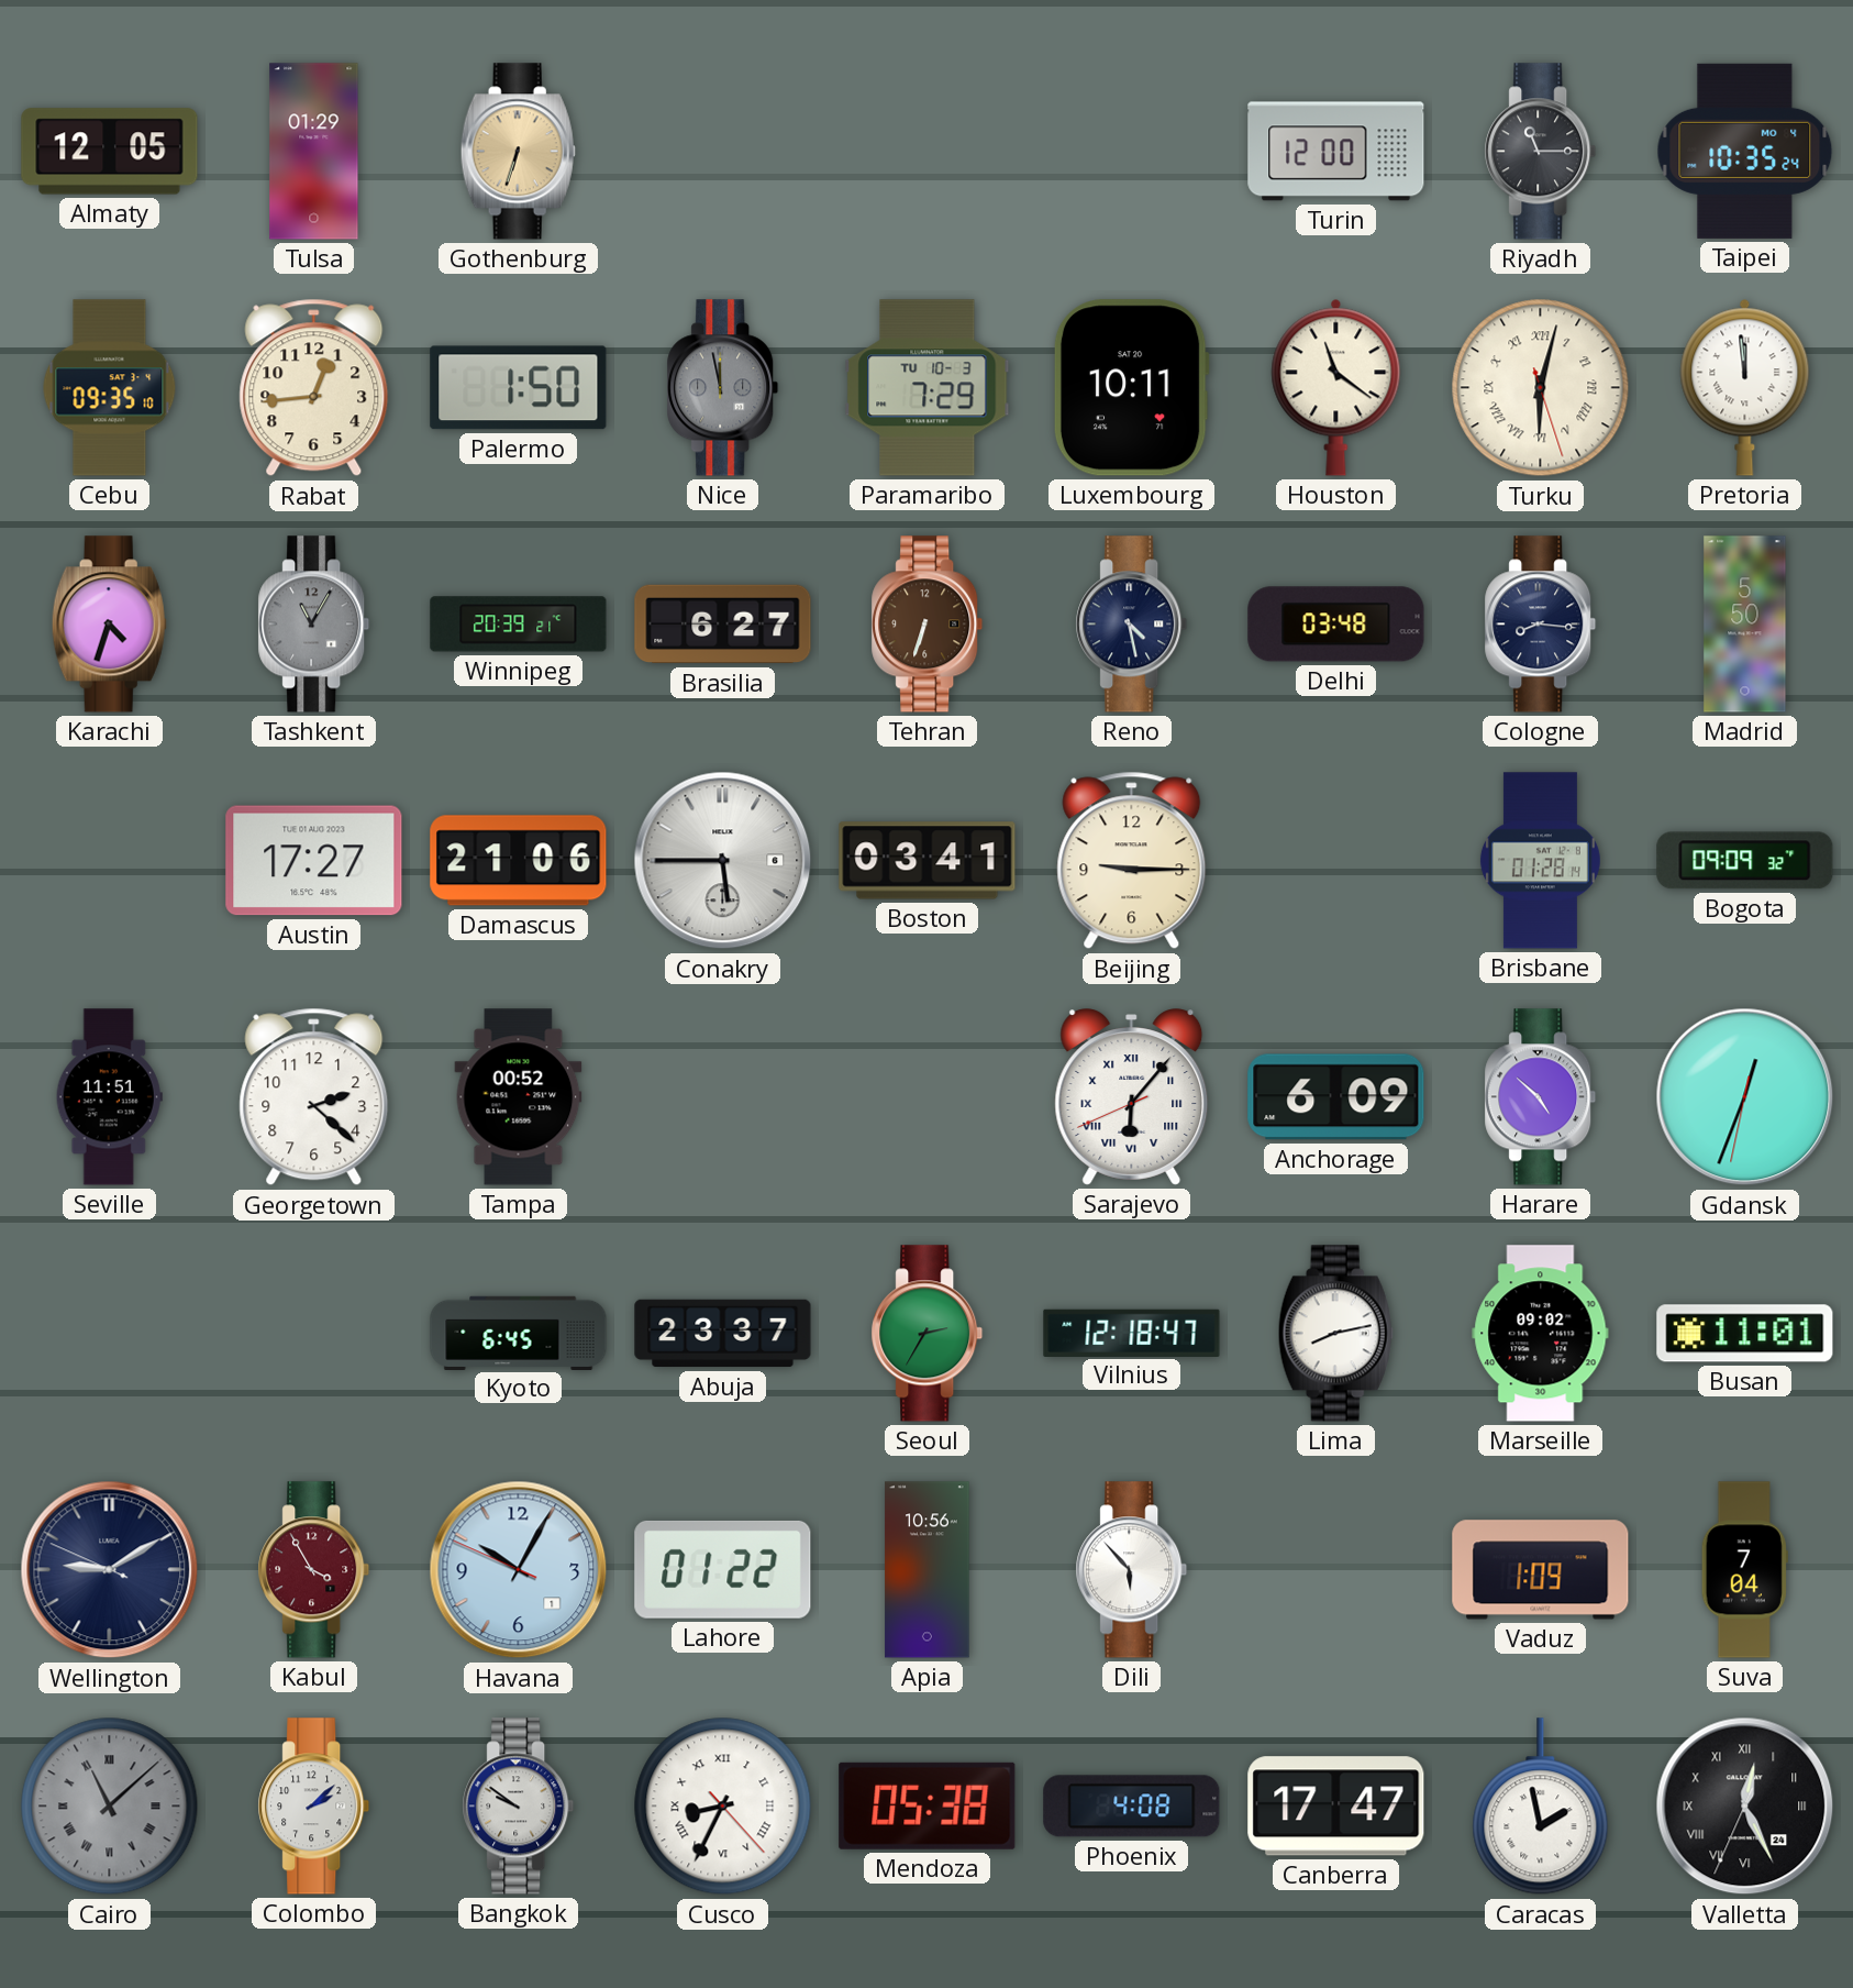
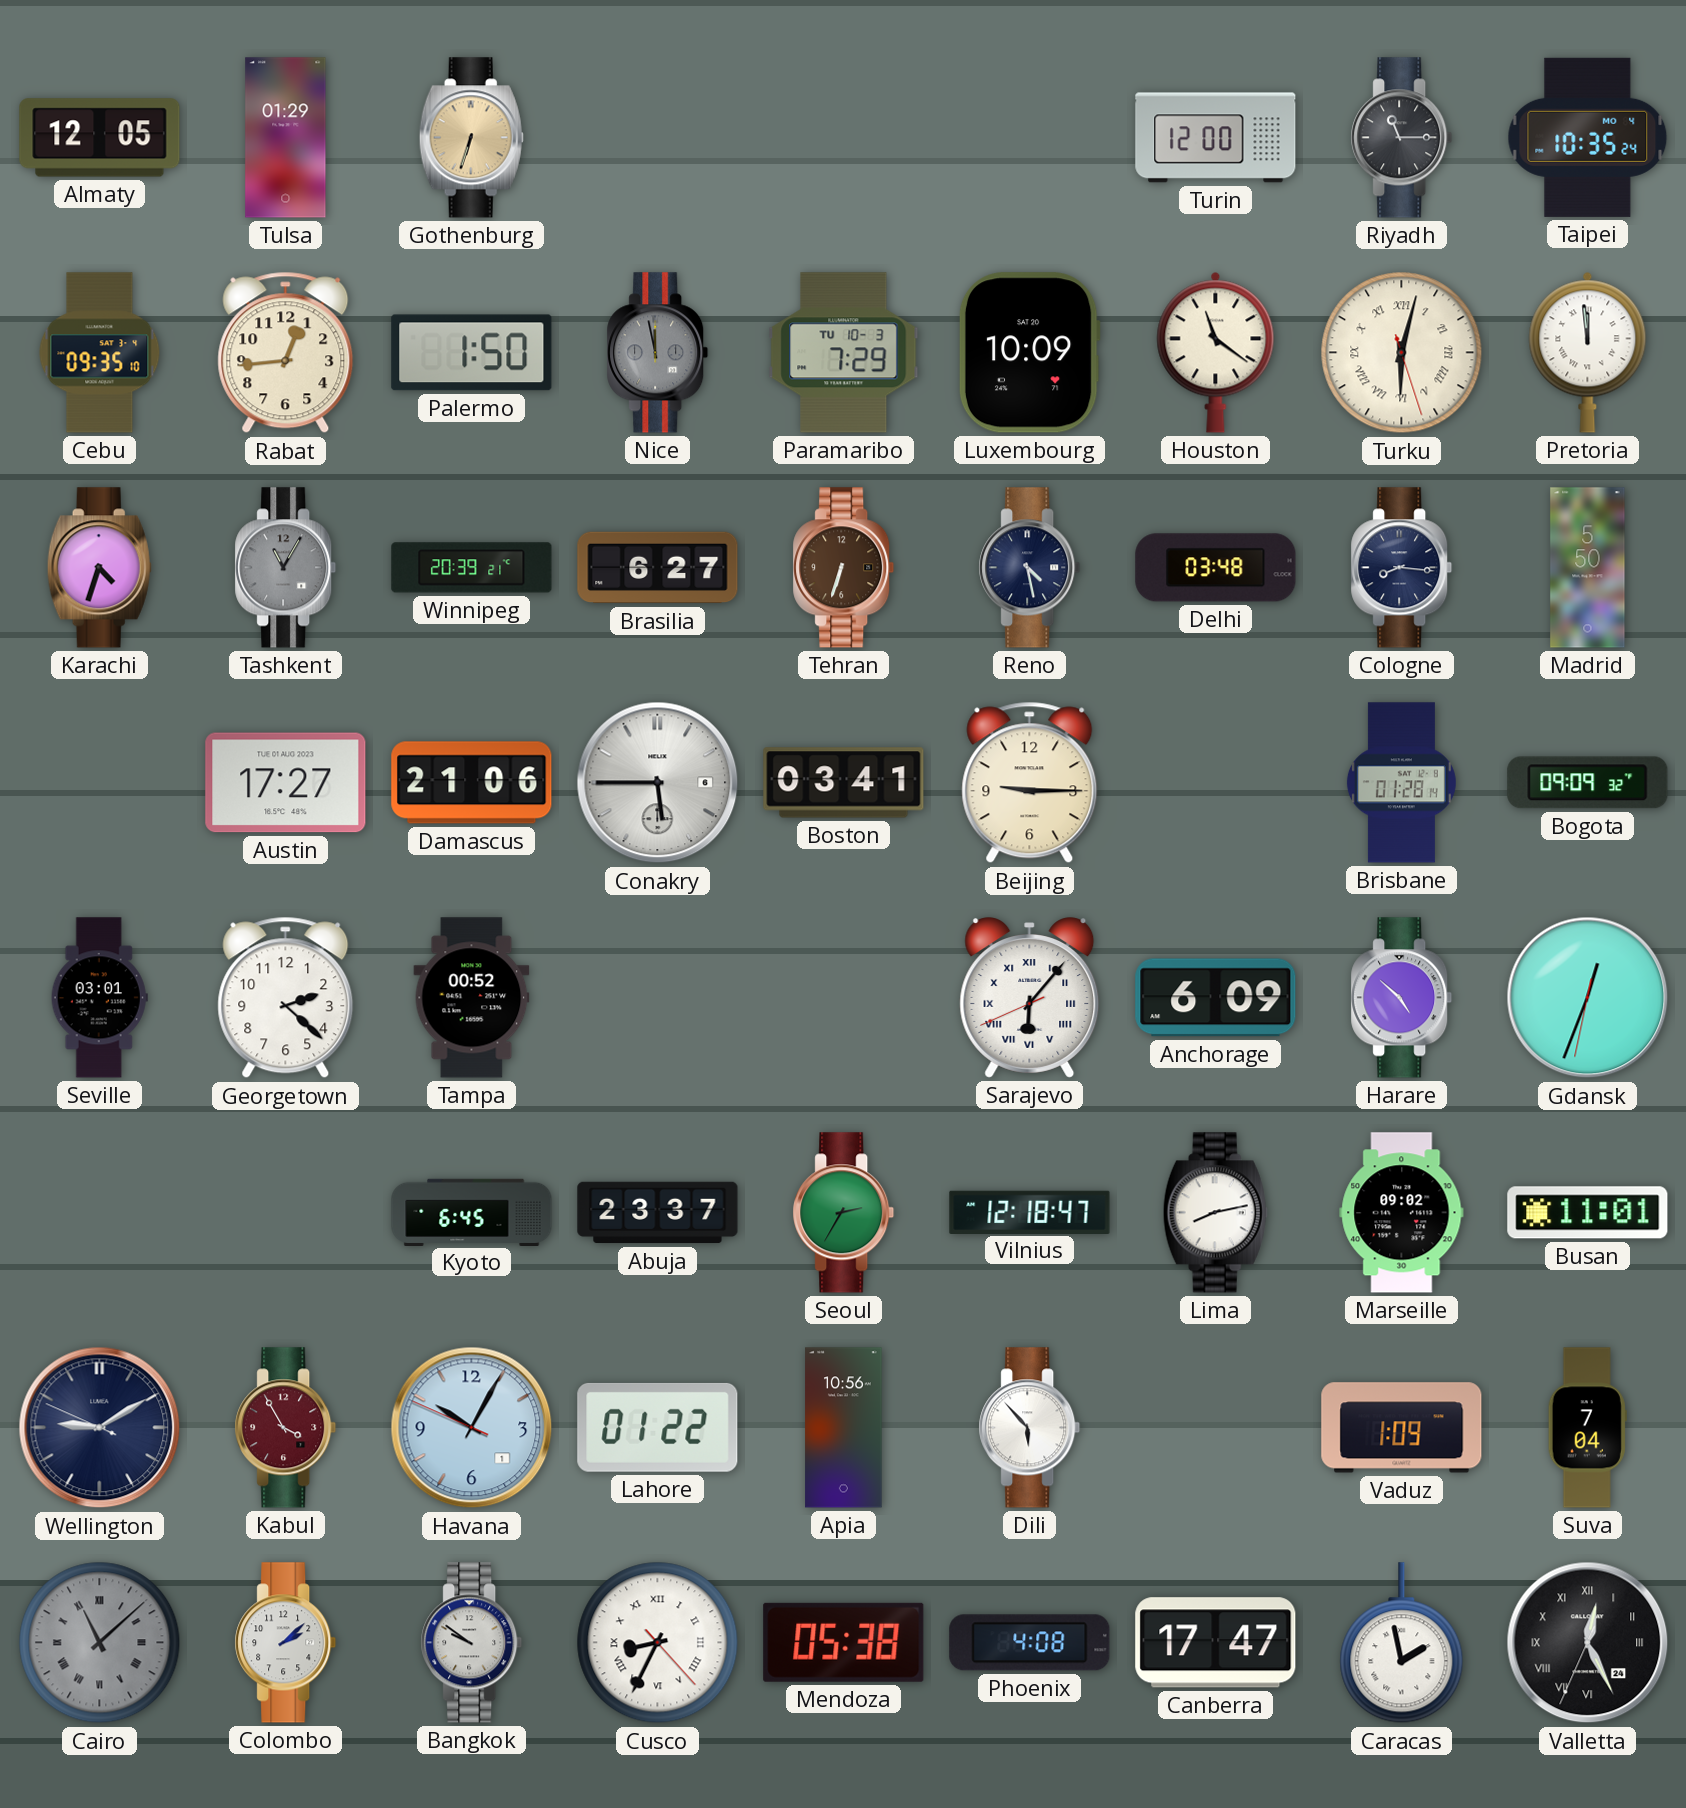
Luxembourg: 10:11 -> 10:09
Seville: 11:51 -> 03:01
